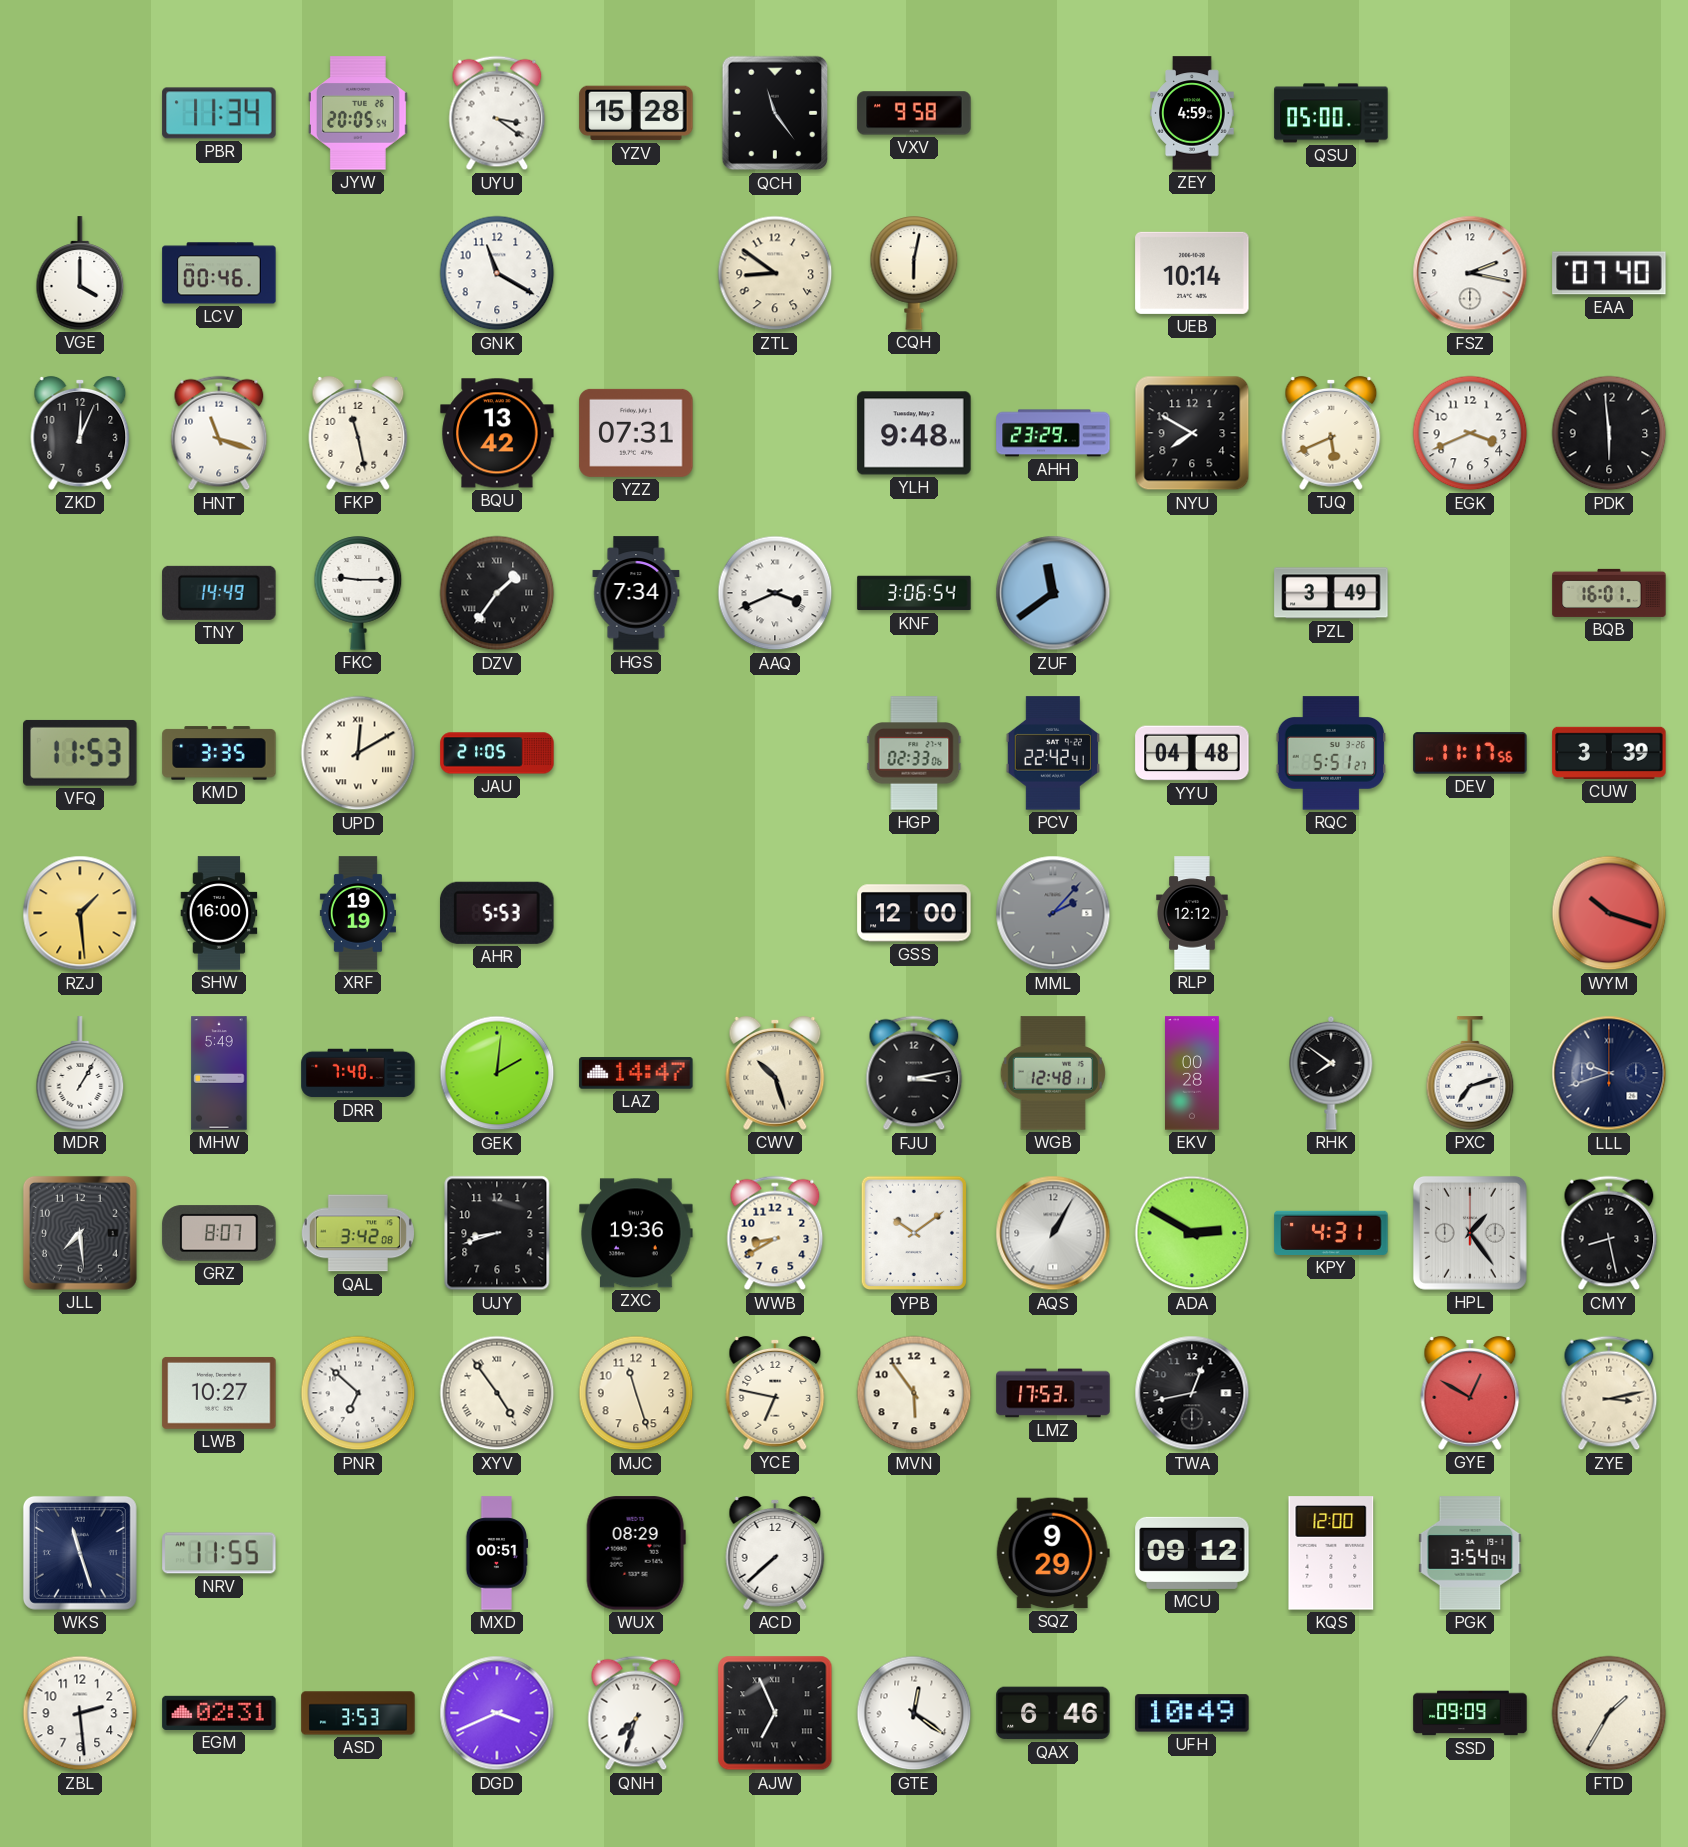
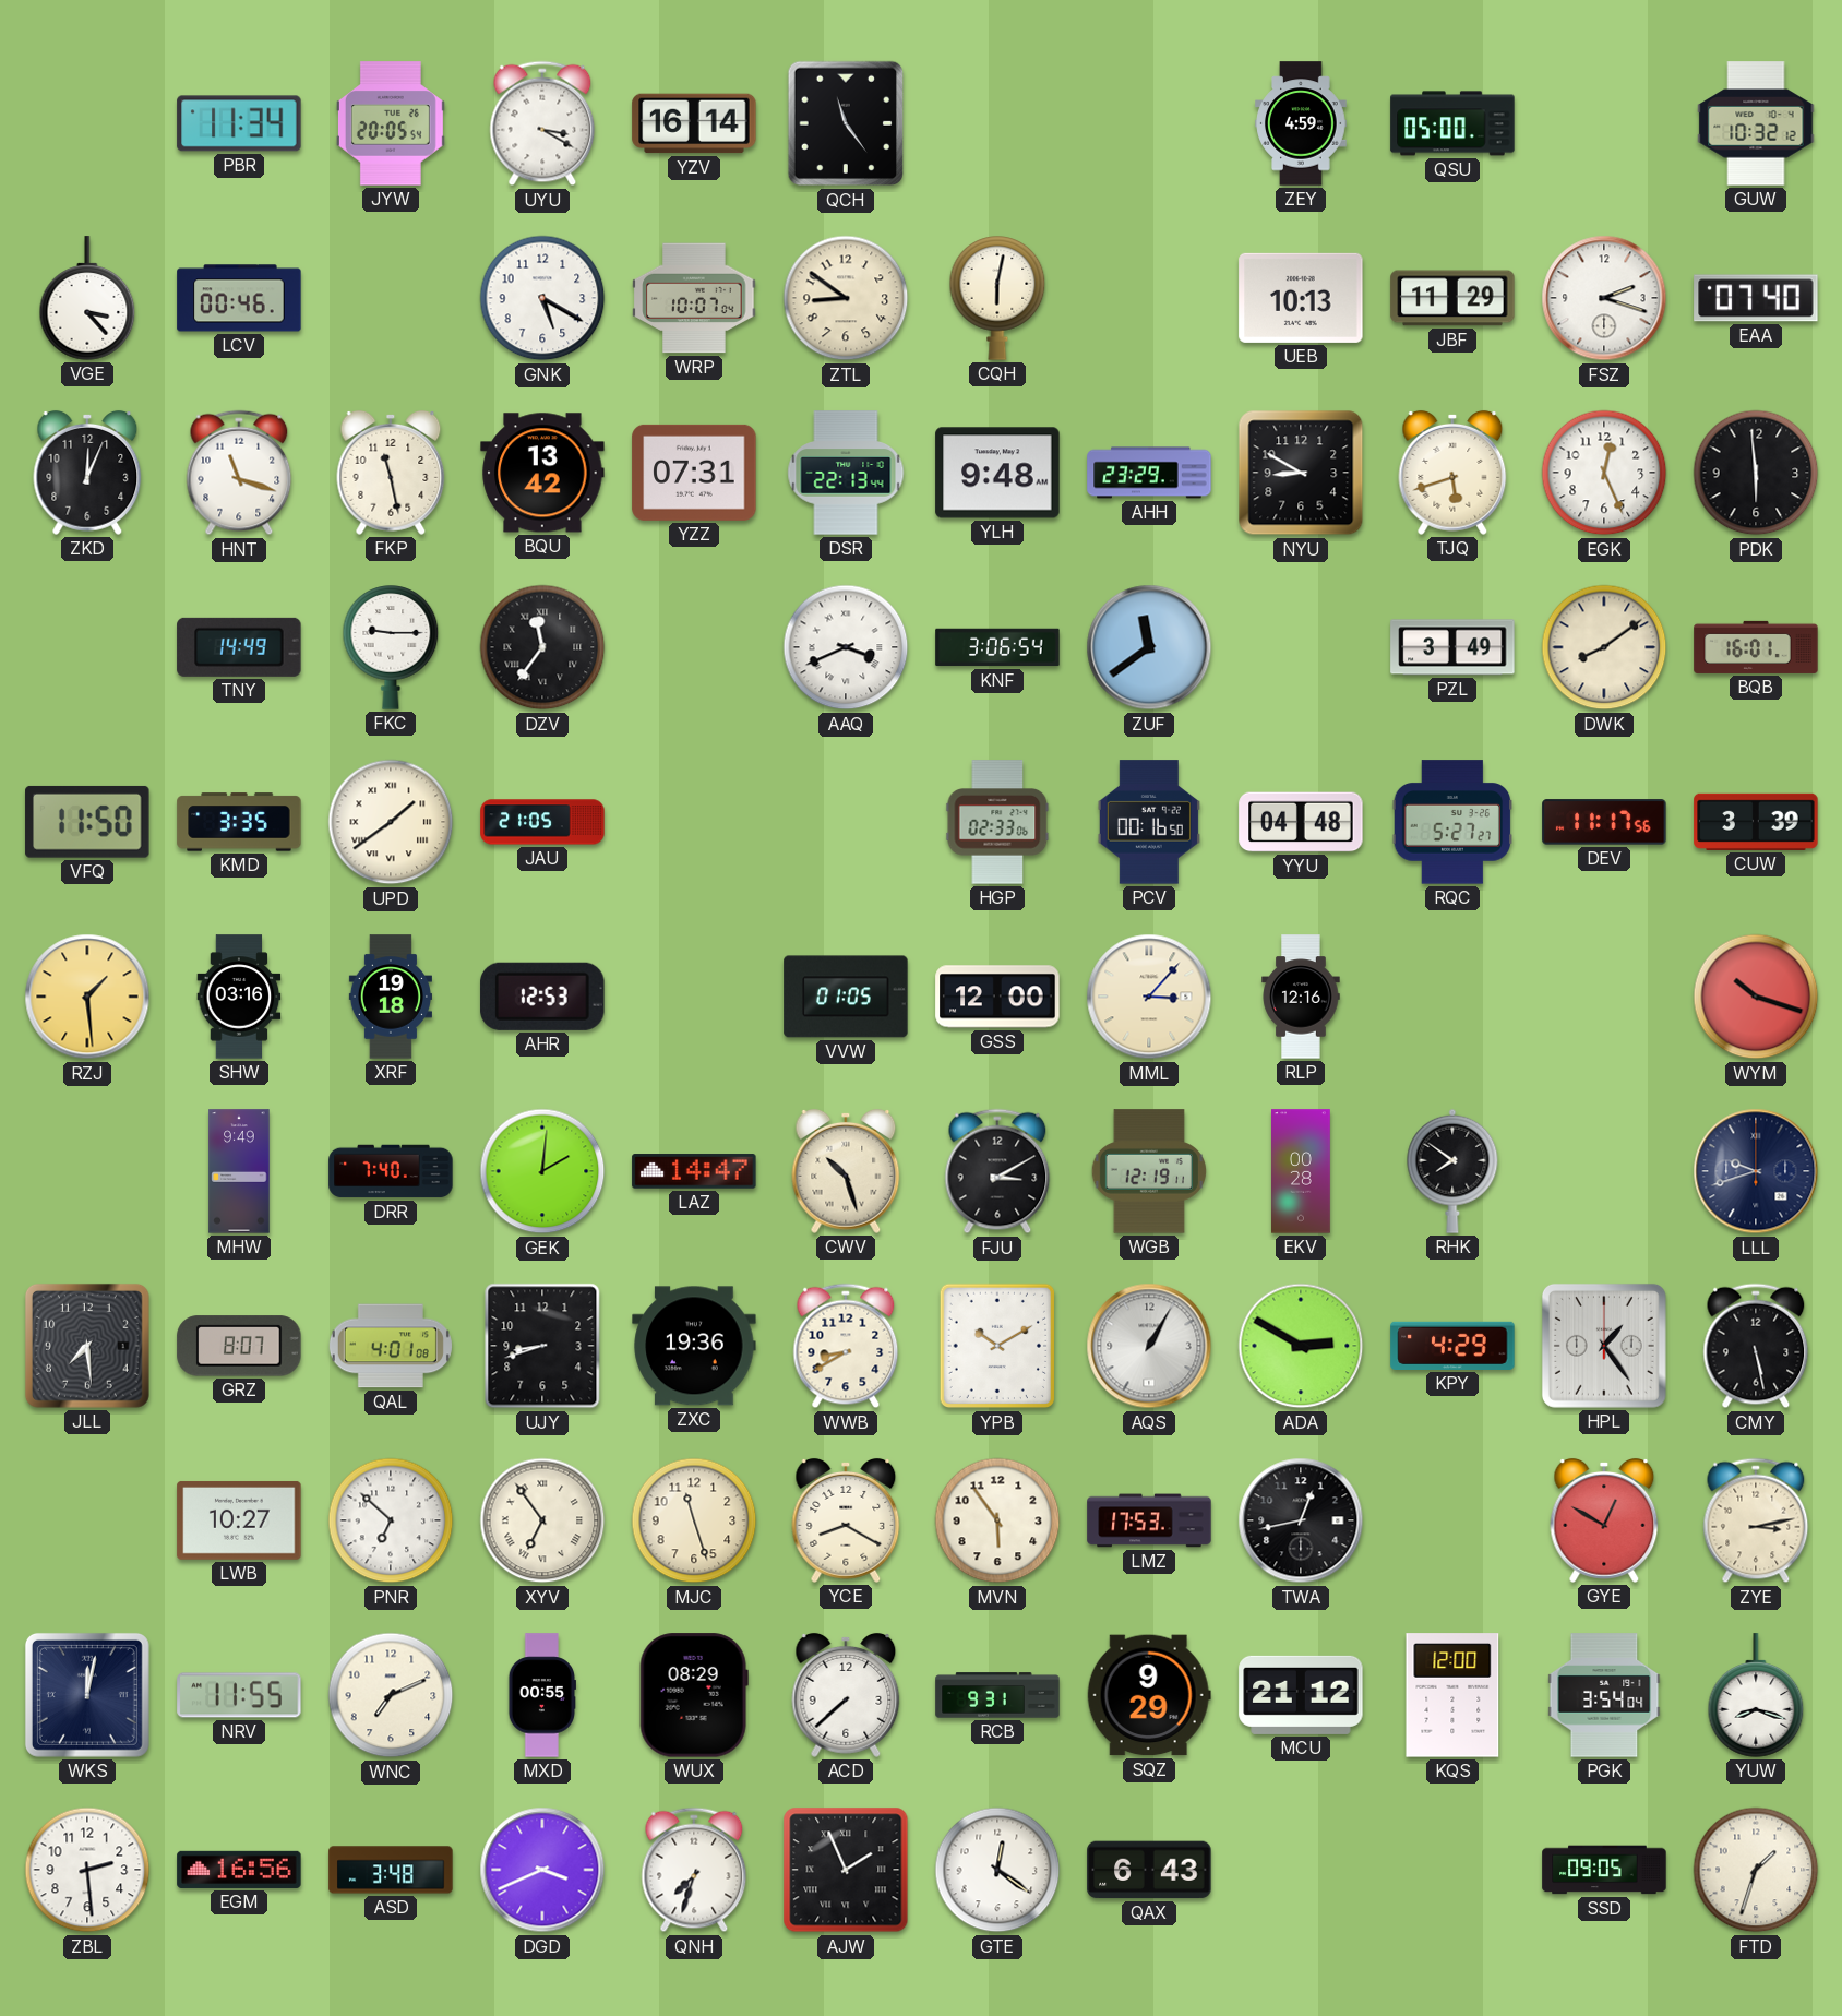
UYU: 3:21 -> 3:20
YZV: 15:28 -> 16:14
VXV: 9:58 -> none
GUW: none -> 10:32
VGE: 4:00 -> 3:23
GNK: 11:20 -> 5:20
WRP: none -> 10:07
UEB: 10:14 -> 10:13
JBF: none -> 11:29
FSZ: 2:17 -> 2:18
DSR: none -> 22:13
NYU: 7:50 -> 8:50
TJQ: 5:41 -> 5:42
EGK: 3:41 -> 12:26
DZV: 1:36 -> 11:36
HGS: 7:34 -> none
DWK: none -> 8:09
VFQ: 11:53 -> 11:50
UPD: 12:10 -> 1:39
PCV: 22:42 -> 00:16
RQC: 5:51 -> 5:27
SHW: 16:00 -> 03:16
XRF: 19:19 -> 19:18
AHR: 5:53 -> 12:53
VVW: none -> 01:05
MML: 2:07 -> 3:07
MML dial: grey -> cream
RLP: 12:12 -> 12:16
MDR: 1:05 -> none
MHW: 5:49 -> 9:49
FJU: 3:13 -> 3:10
WGB: 12:48 -> 12:19
PXC: 7:12 -> none
QAL: 3:42 -> 4:01
YPB: 10:09 -> 10:10
KPY: 4:31 -> 4:29
CMY: 8:28 -> 5:28
XYV: 4:54 -> 6:54
YCE: 6:47 -> 8:20
WKS: 11:27 -> 12:02
WNC: none -> 7:11
MXD: 00:51 -> 00:55
RCB: none -> 9:31
MCU: 09:12 -> 21:12
YUW: none -> 8:18
EGM: 02:31 -> 16:56
ASD: 3:53 -> 3:48
AJW: 6:56 -> 1:56
QAX: 6:46 -> 6:43
UFH: 10:49 -> none
SSD: 09:09 -> 09:05
FTD: 1:35 -> 1:33
